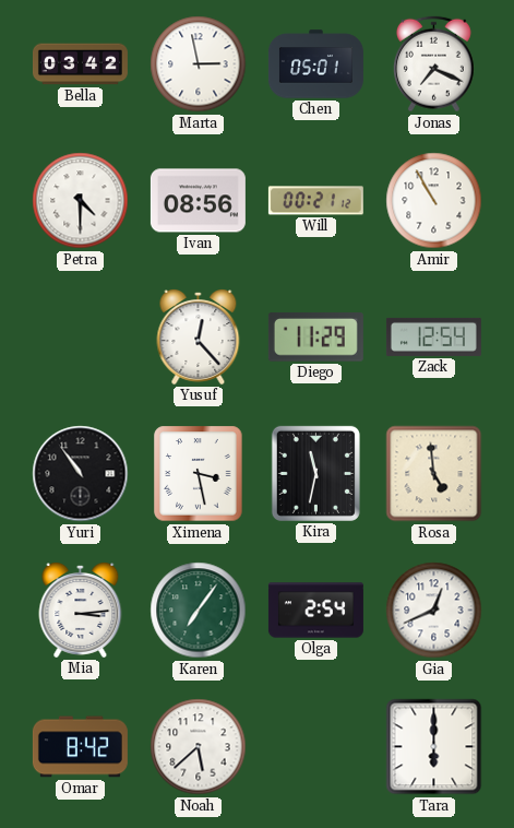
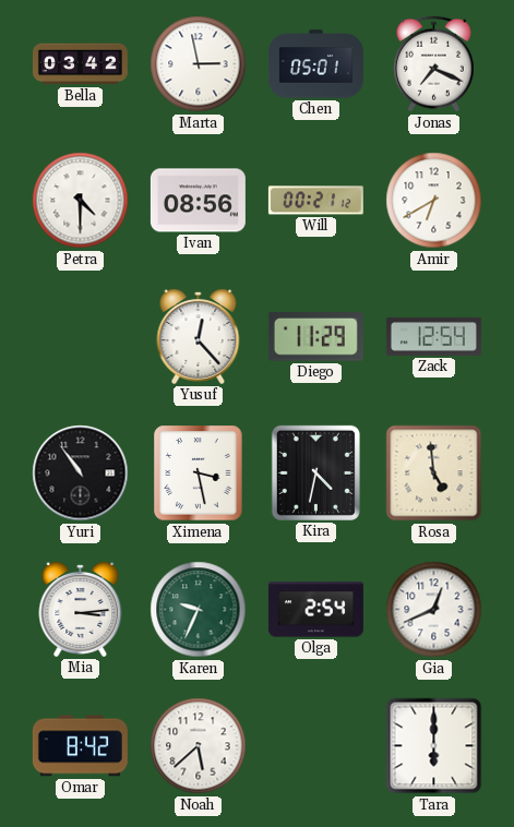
Amir: 10:55 -> 6:40
Kira: 11:32 -> 4:32
Karen: 7:06 -> 9:34
